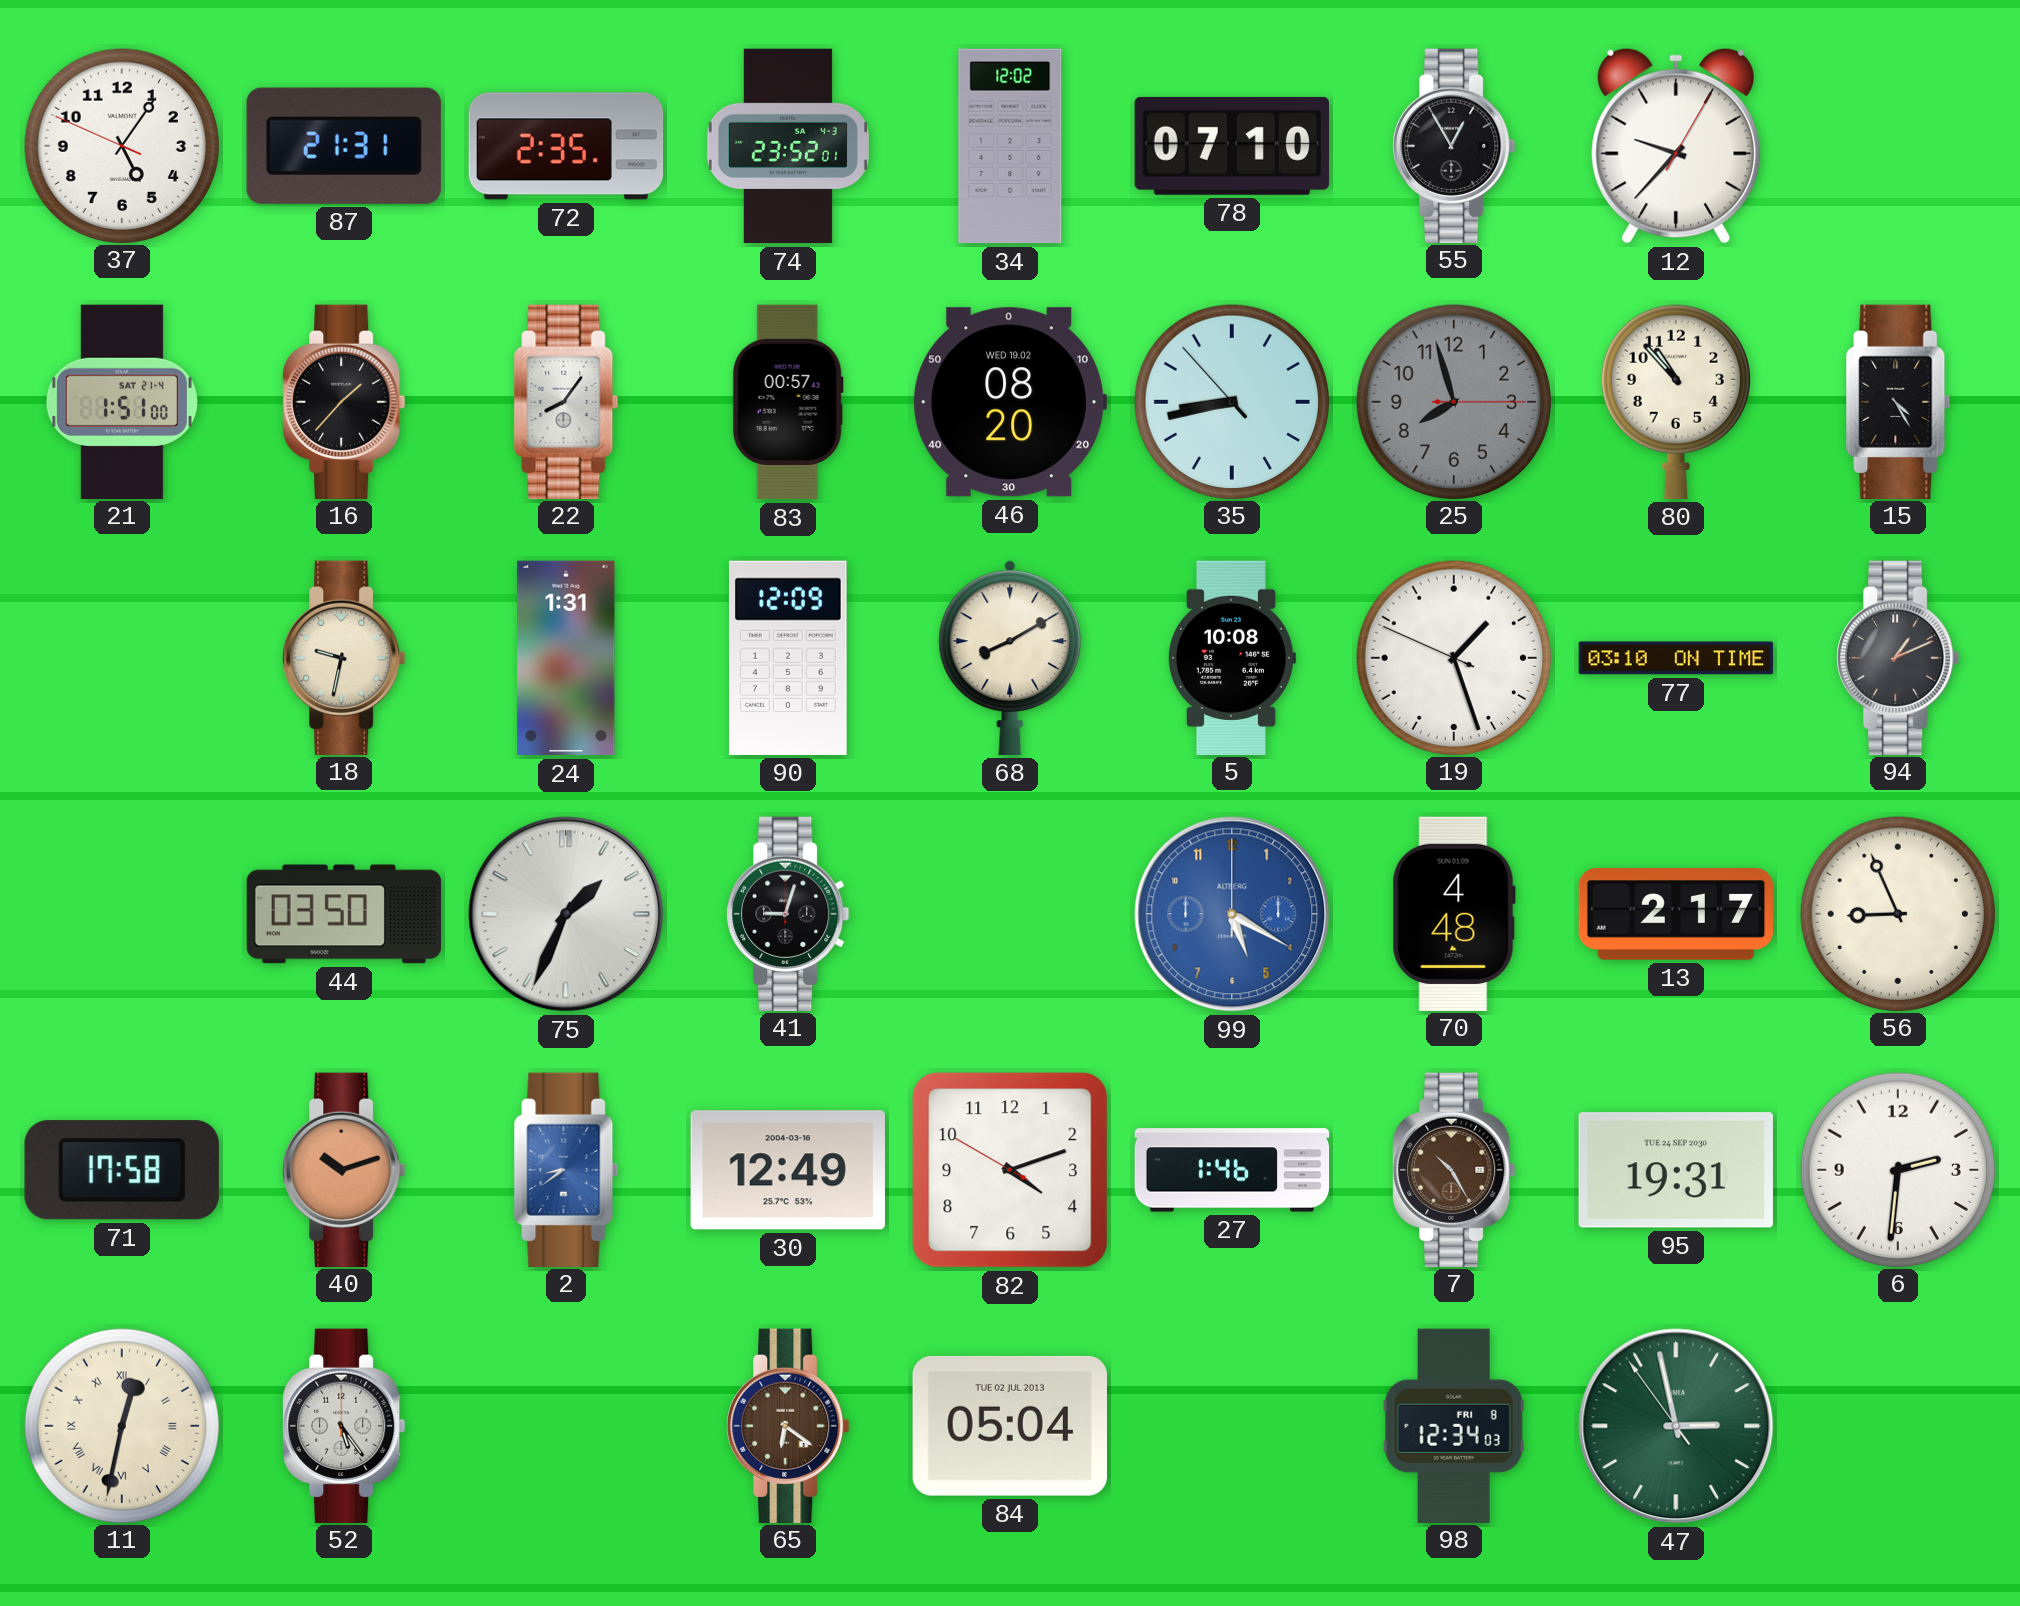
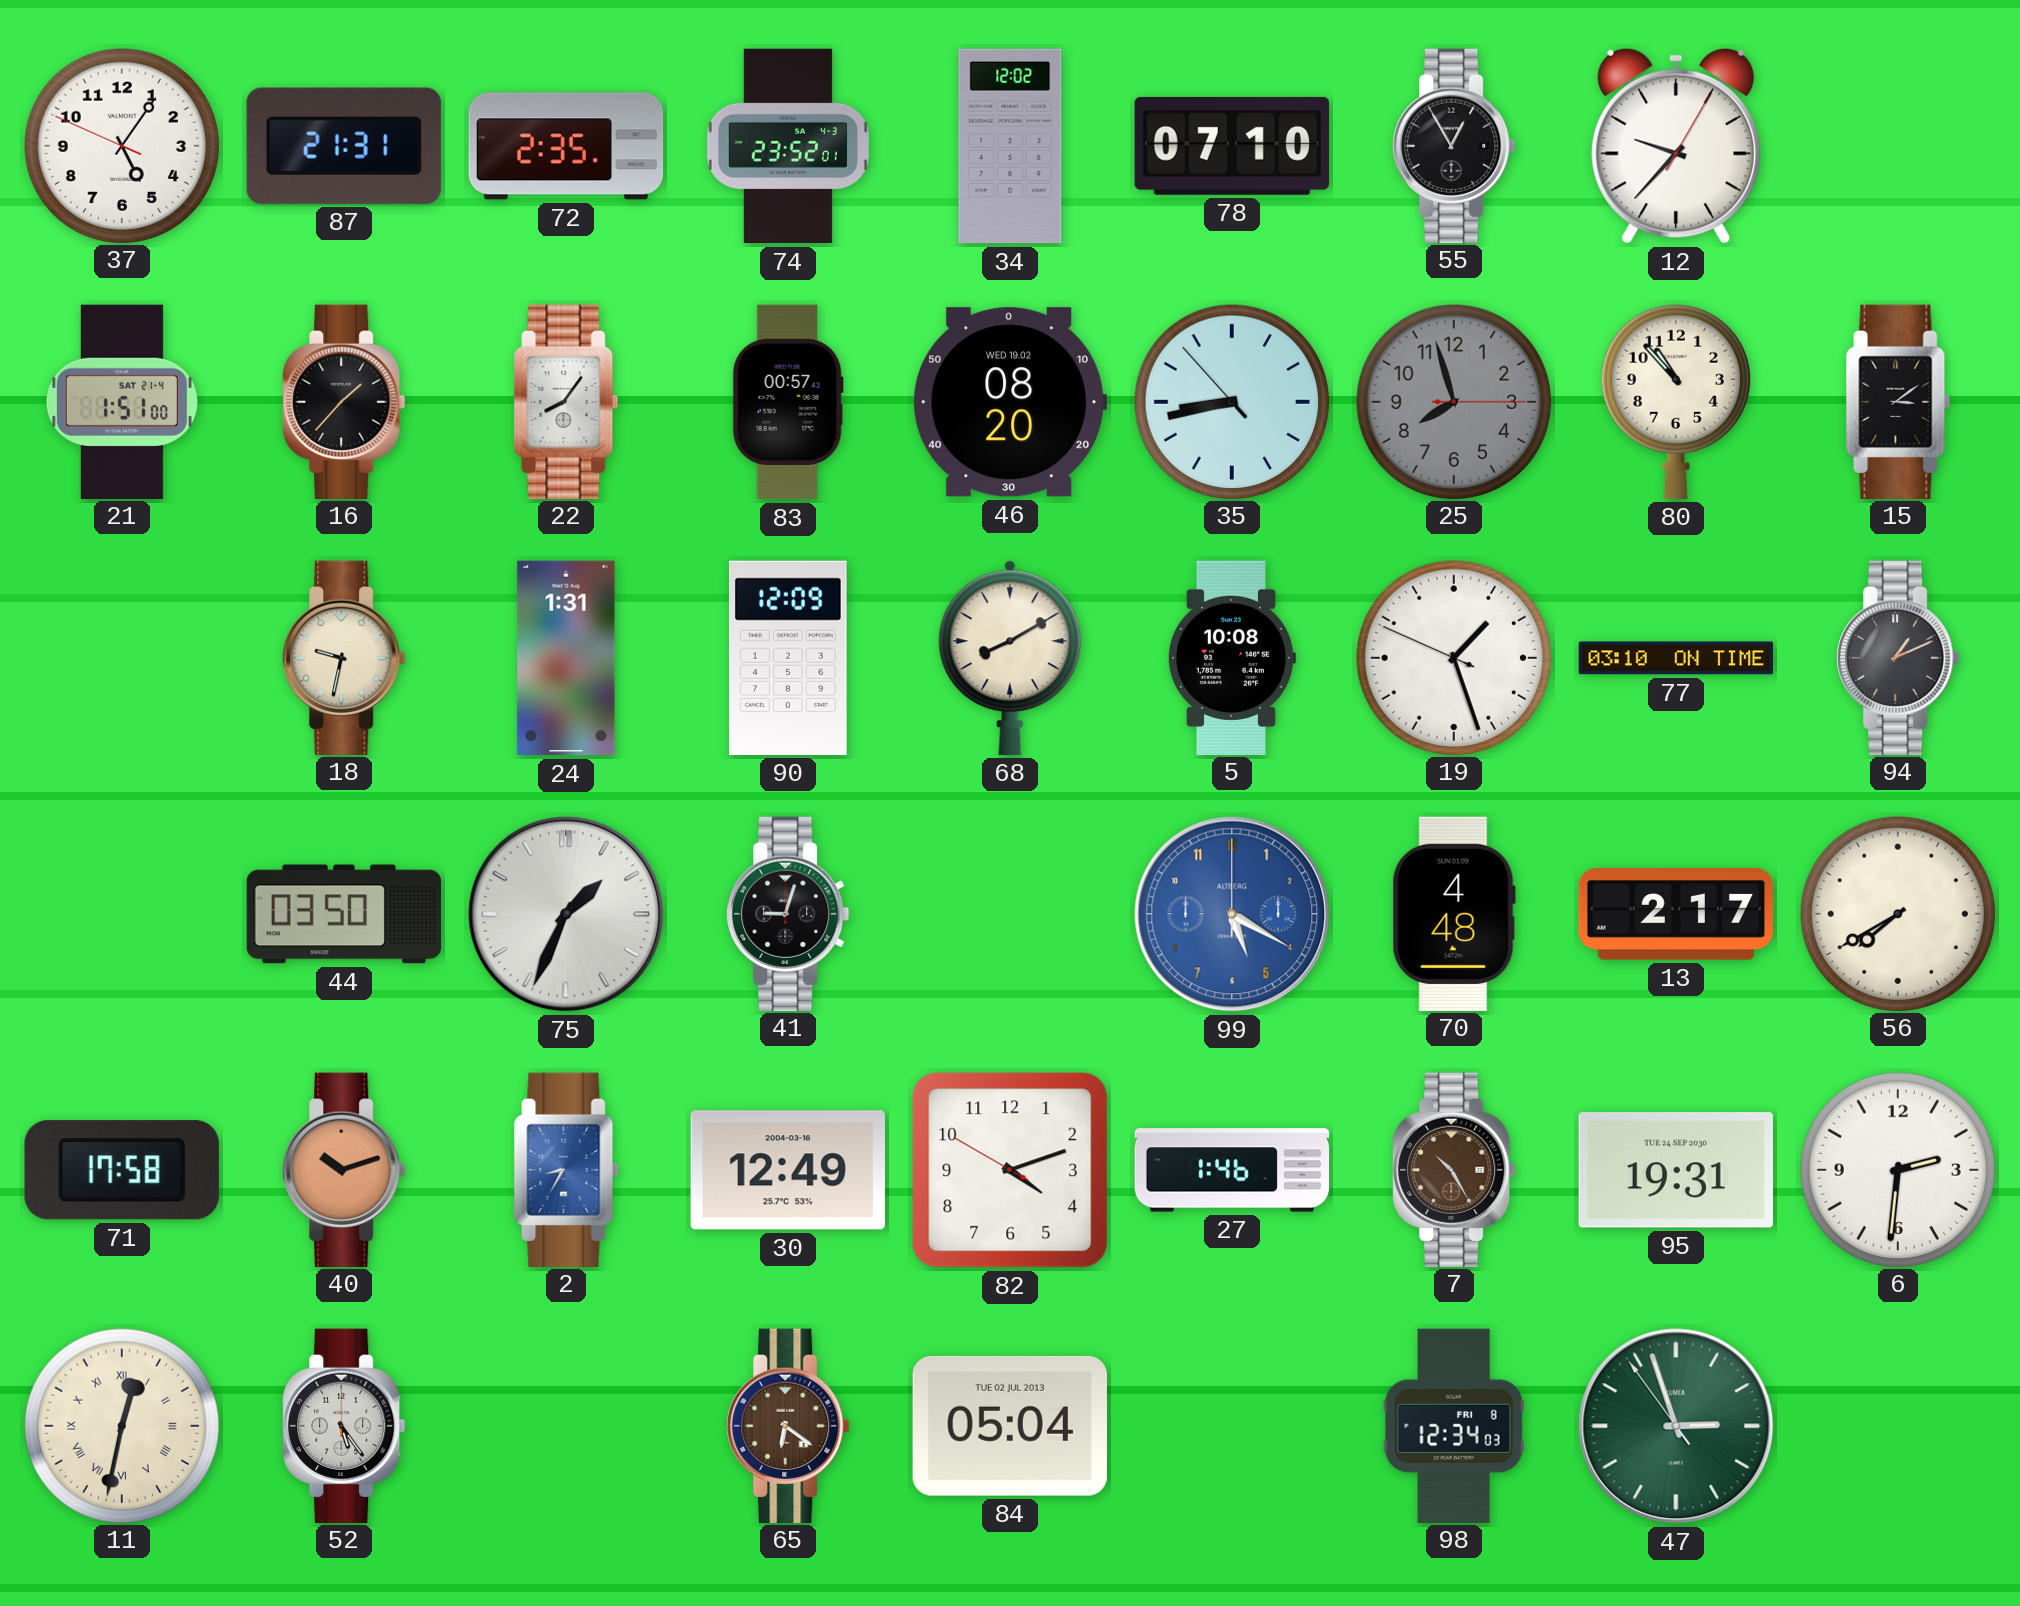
15: 4:25 -> 3:09
56: 8:56 -> 7:40
2: 8:39 -> 8:35
47: 2:57 -> 2:56
